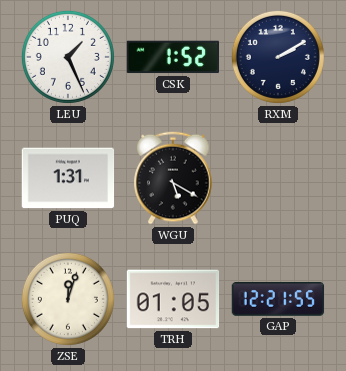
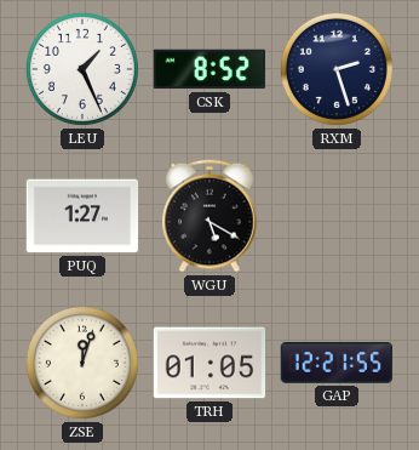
CSK: 1:52 -> 8:52
RXM: 2:10 -> 2:27
PUQ: 1:31 -> 1:27
